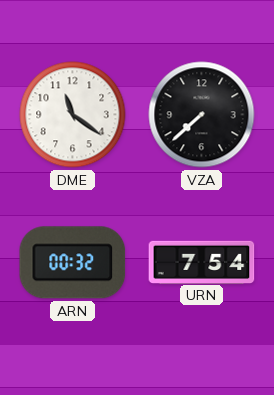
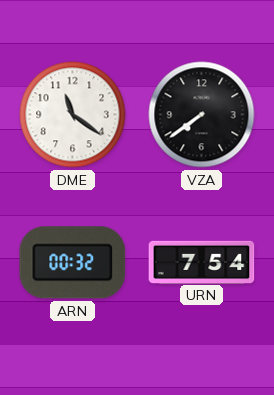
VZA: 7:38 -> 7:39
